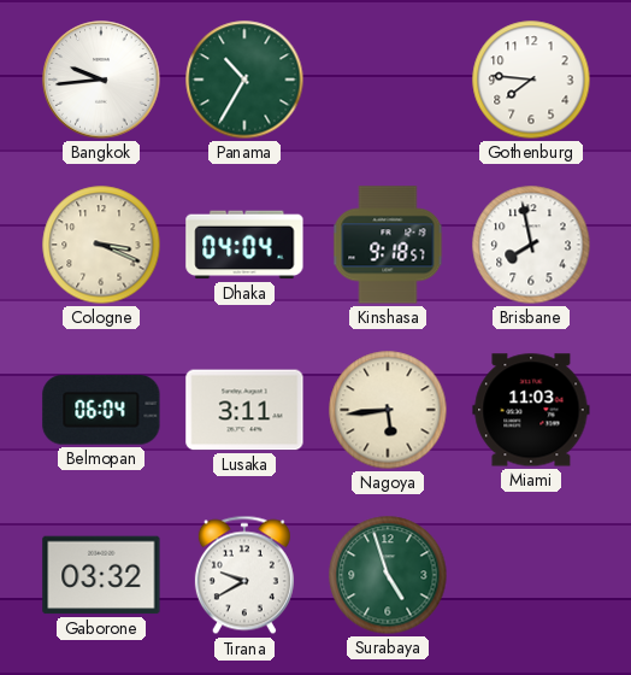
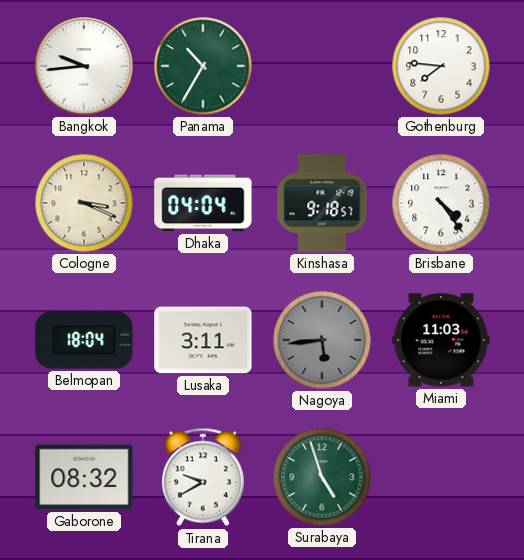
Brisbane: 7:58 -> 4:24
Belmopan: 06:04 -> 18:04
Nagoya dial: cream -> grey
Gaborone: 03:32 -> 08:32
